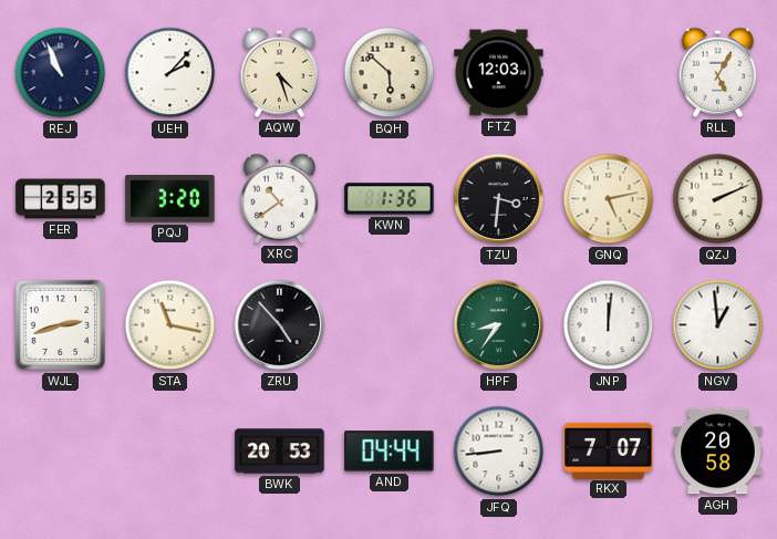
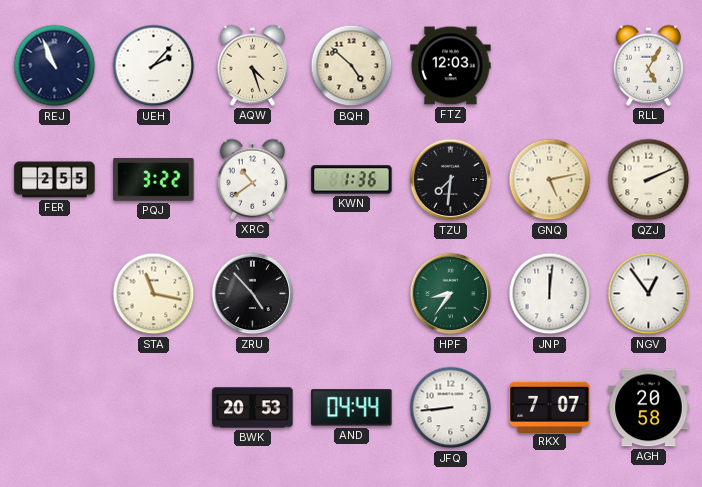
BQH: 5:52 -> 4:52
PQJ: 3:20 -> 3:22
TZU: 3:31 -> 7:31
WJL: 2:42 -> none
NGV: 12:59 -> 12:54
